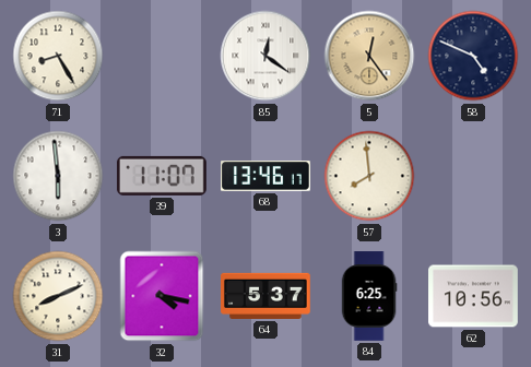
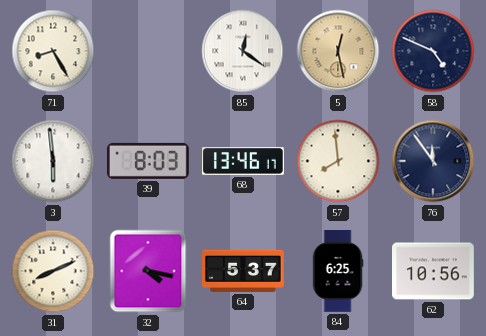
5: 12:24 -> 12:28
39: 11:07 -> 8:03
76: none -> 11:54
